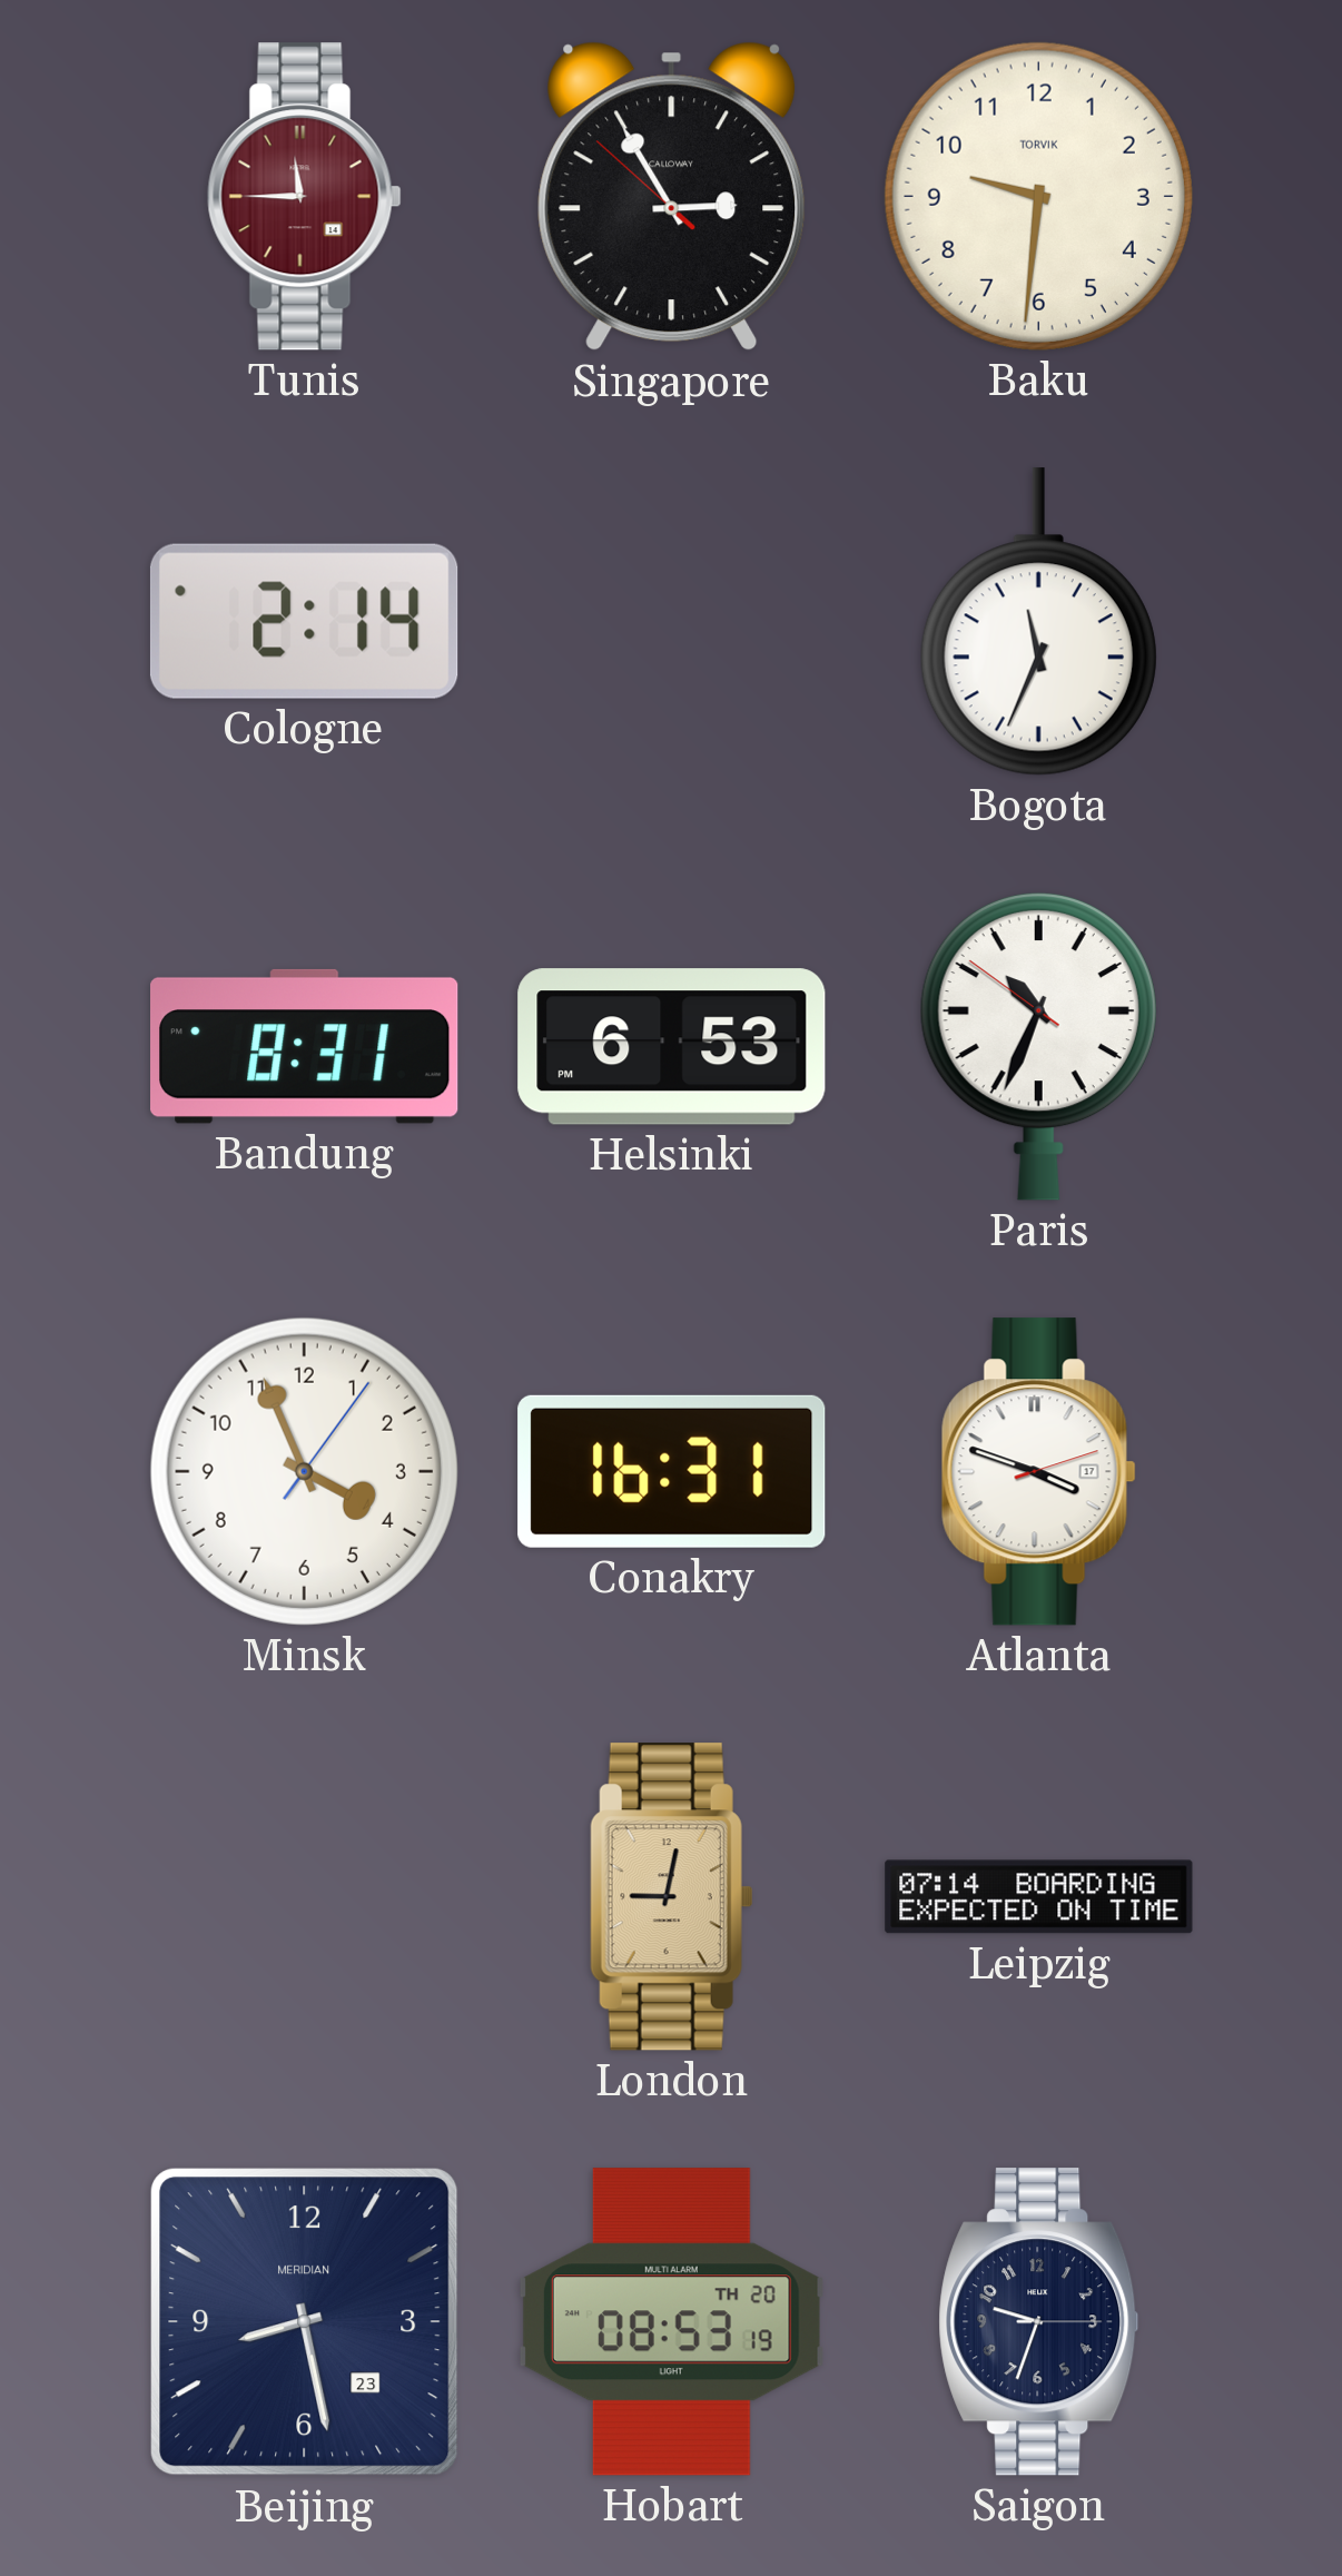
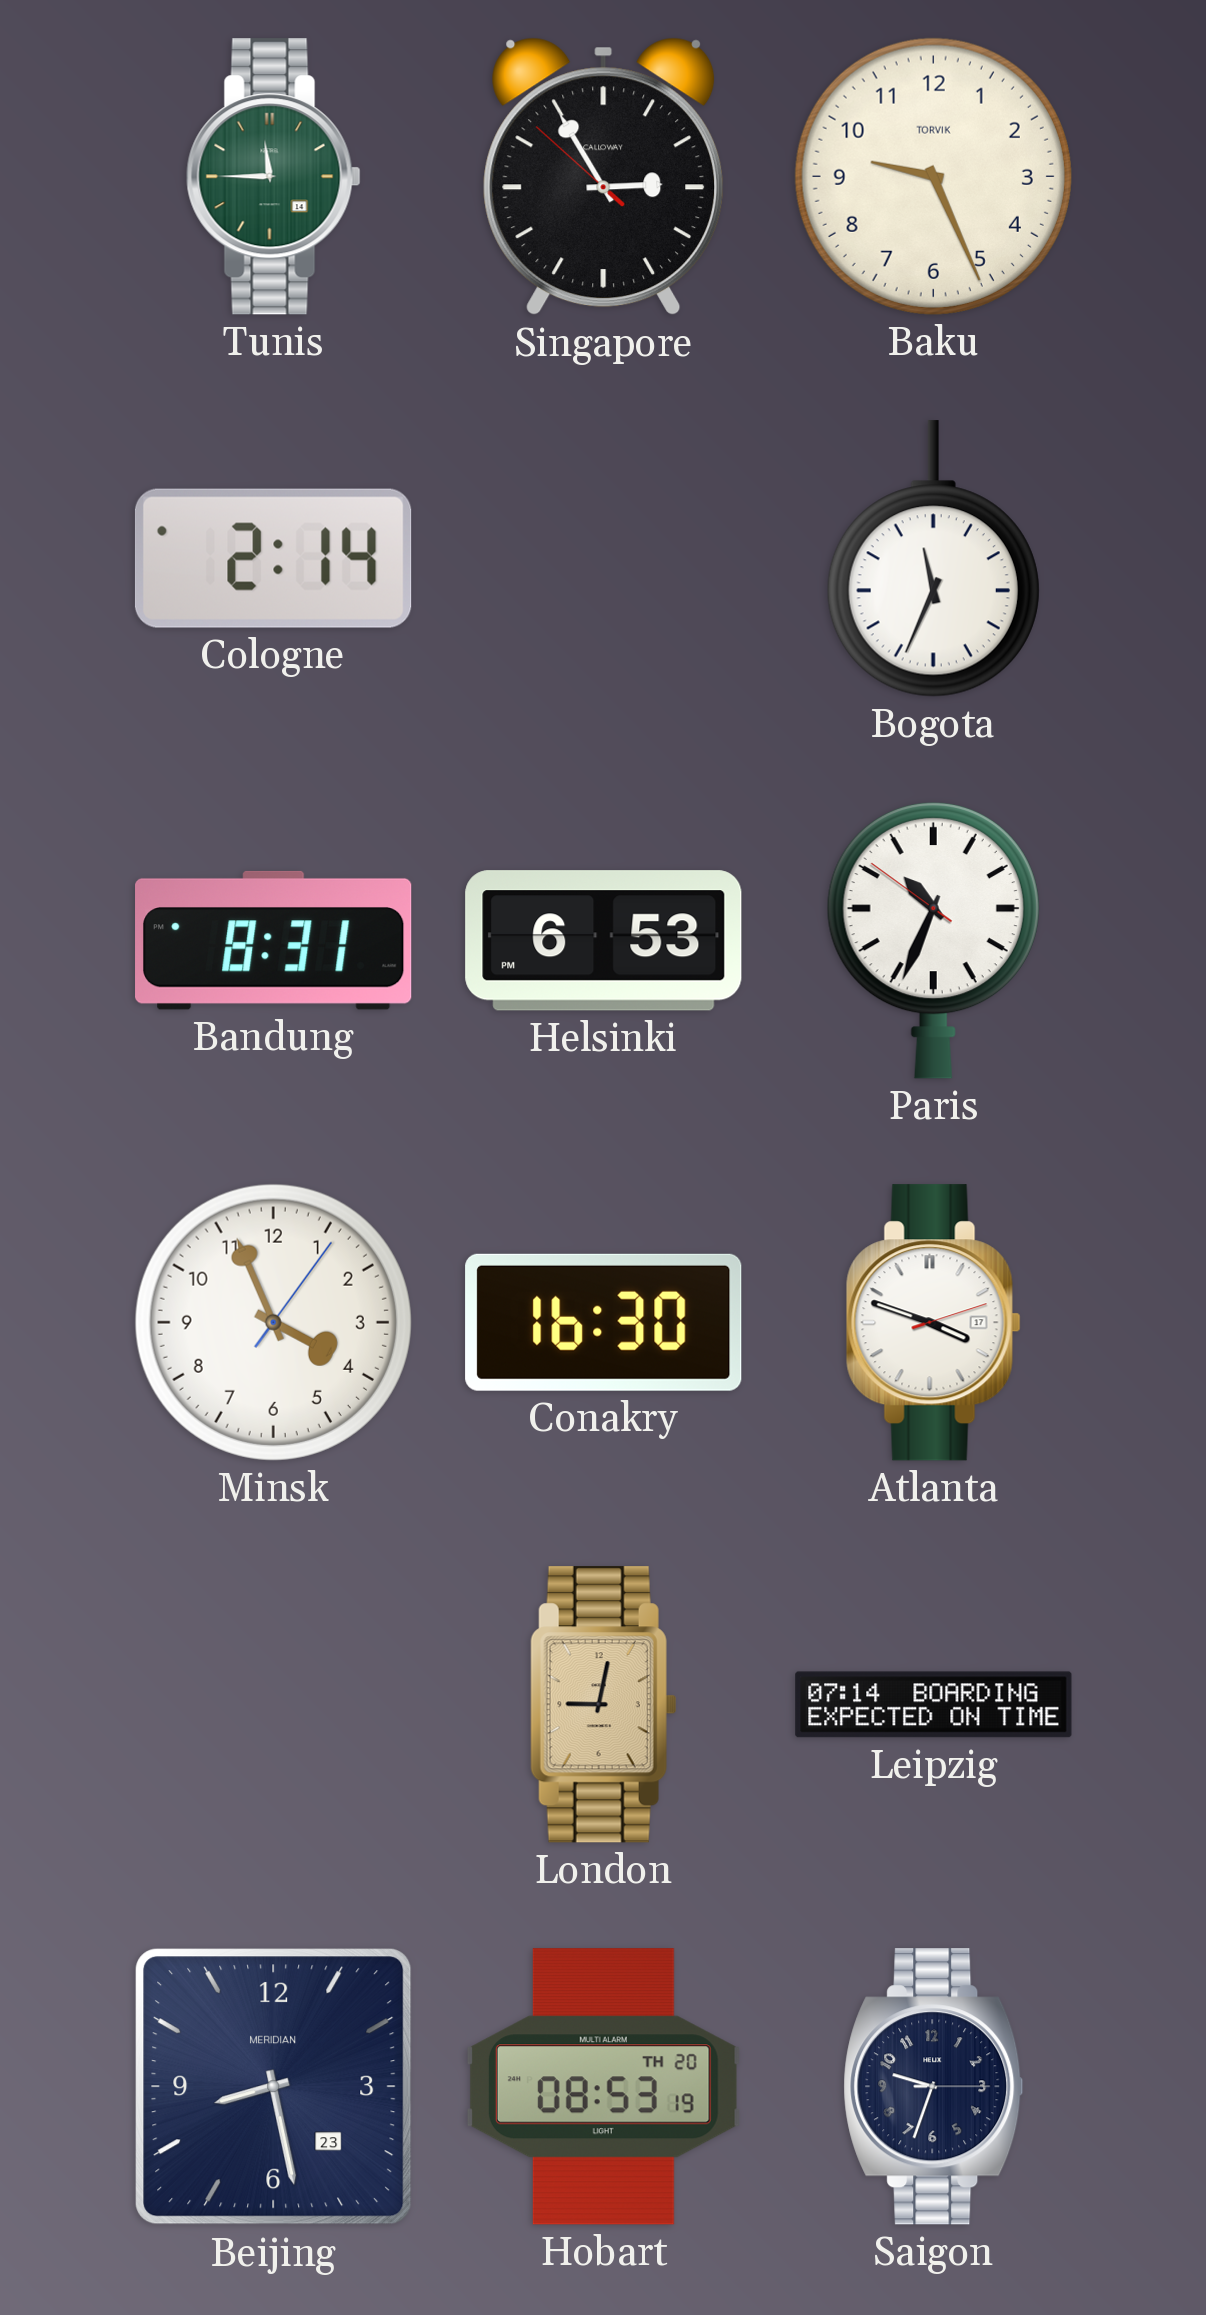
Tunis dial: burgundy -> green
Baku: 9:31 -> 9:26
Conakry: 16:31 -> 16:30
